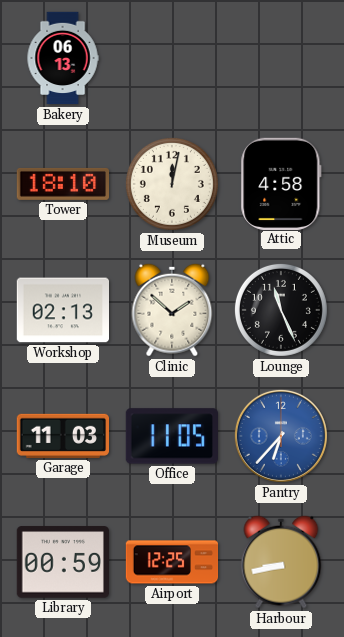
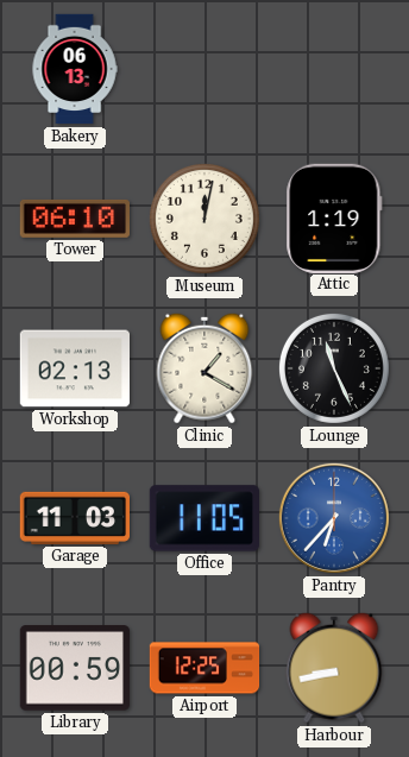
Tower: 18:10 -> 06:10
Attic: 4:58 -> 1:19
Clinic: 1:52 -> 1:20
